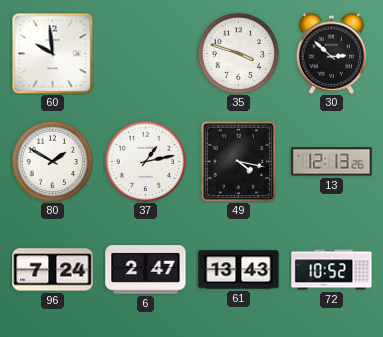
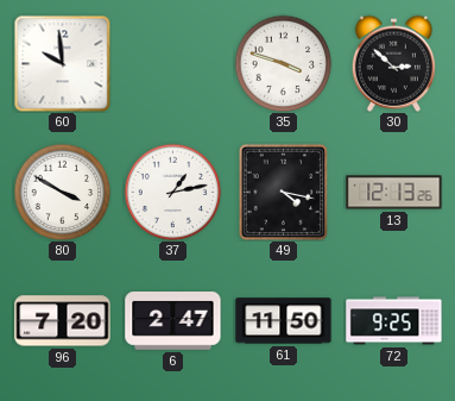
80: 1:50 -> 3:50
96: 7:24 -> 7:20
61: 13:43 -> 11:50
72: 10:52 -> 9:25
